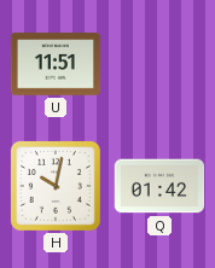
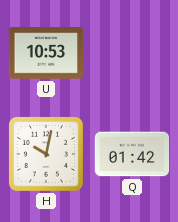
U: 11:51 -> 10:53
